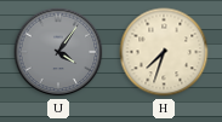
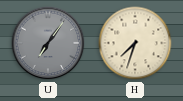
U: 4:06 -> 7:06
